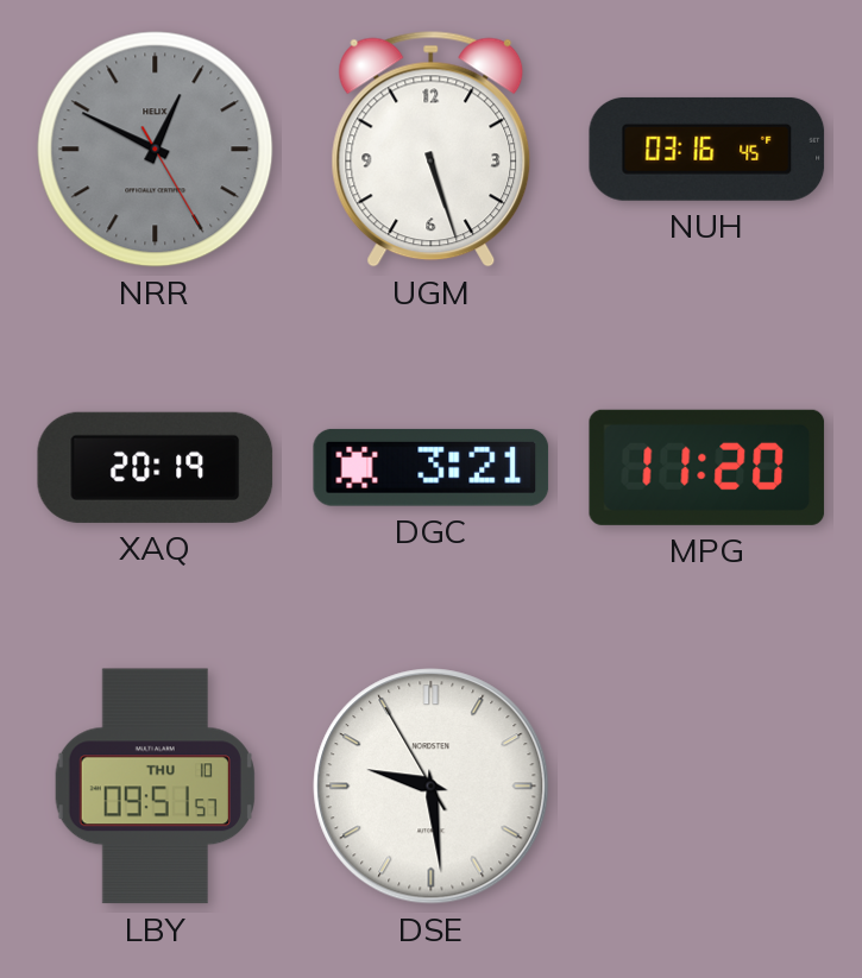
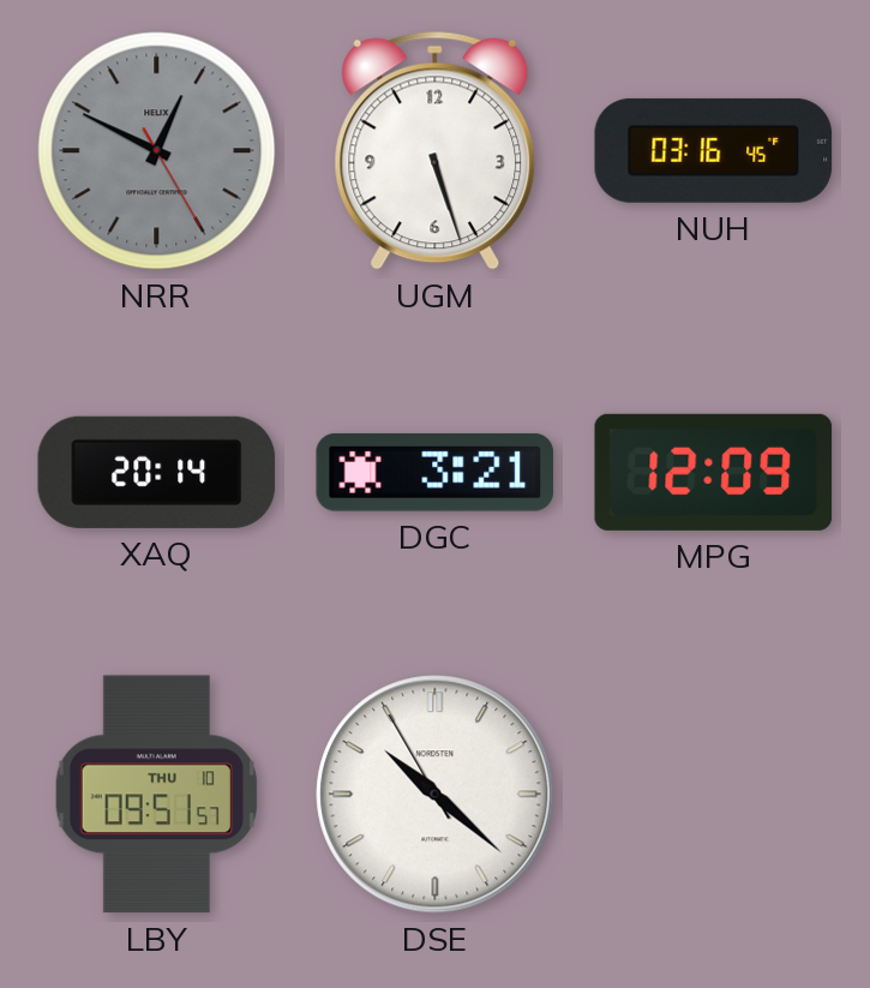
XAQ: 20:19 -> 20:14
MPG: 11:20 -> 12:09
DSE: 9:28 -> 10:21
